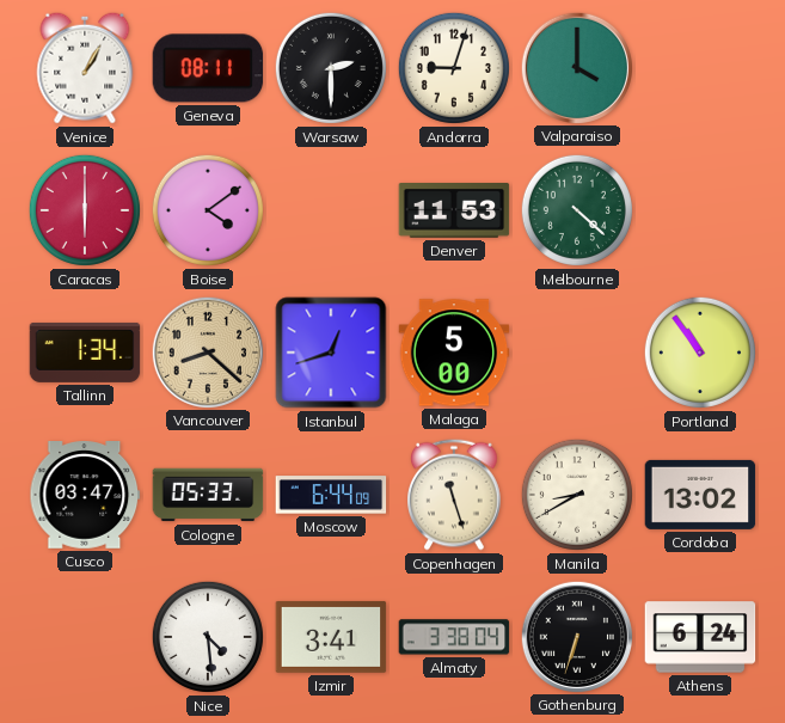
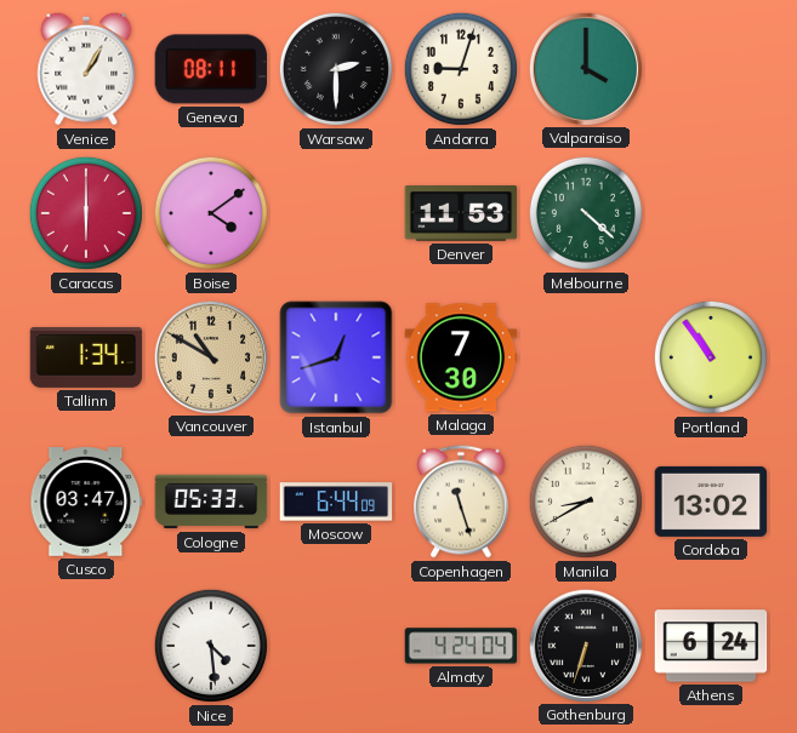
Vancouver: 8:22 -> 10:50
Malaga: 5:00 -> 7:30
Izmir: 3:41 -> none
Almaty: 3:38 -> 4:24
